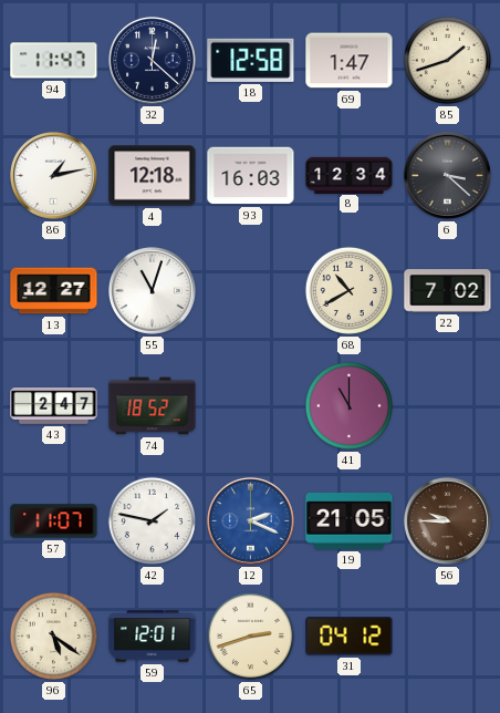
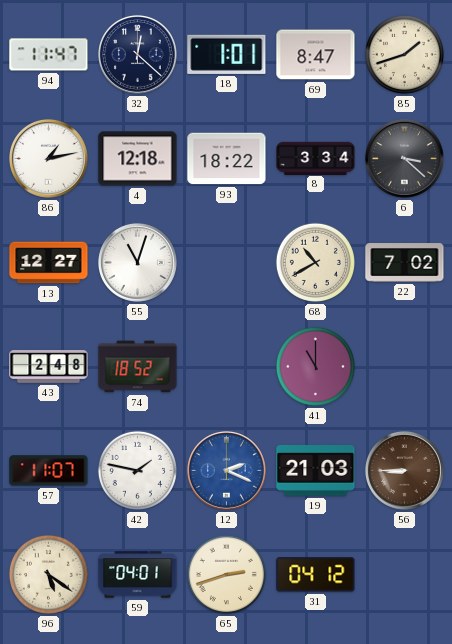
18: 12:58 -> 1:01
69: 1:47 -> 8:47
93: 16:03 -> 18:22
8: 12:34 -> 3:34
43: 2:47 -> 2:48
19: 21:05 -> 21:03
56: 9:45 -> 8:45
59: 12:01 -> 04:01
